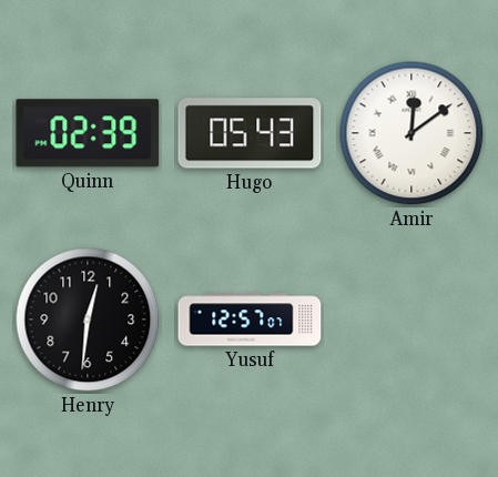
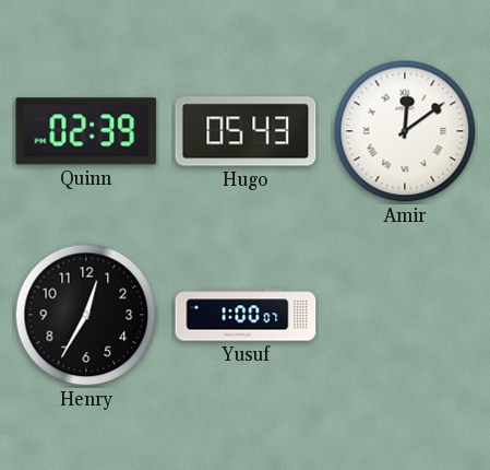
Henry: 12:31 -> 12:35
Yusuf: 12:57 -> 1:00
